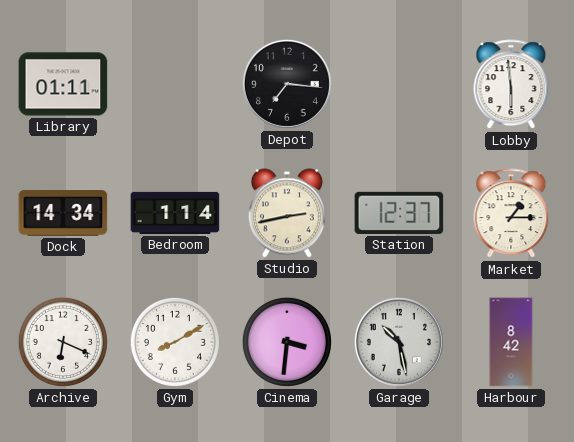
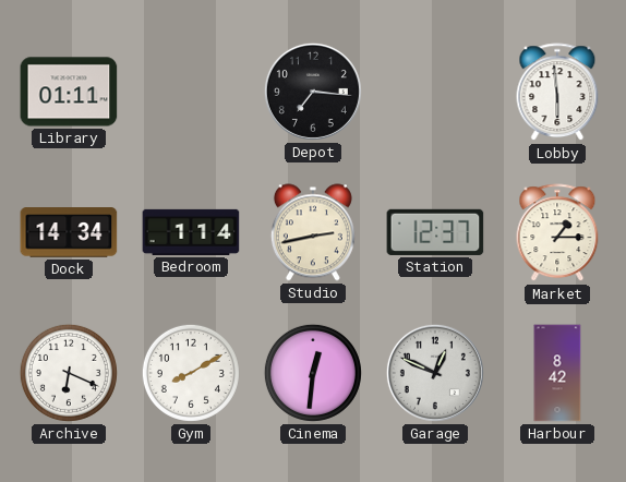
Cinema: 3:31 -> 12:31
Garage: 10:28 -> 12:49
